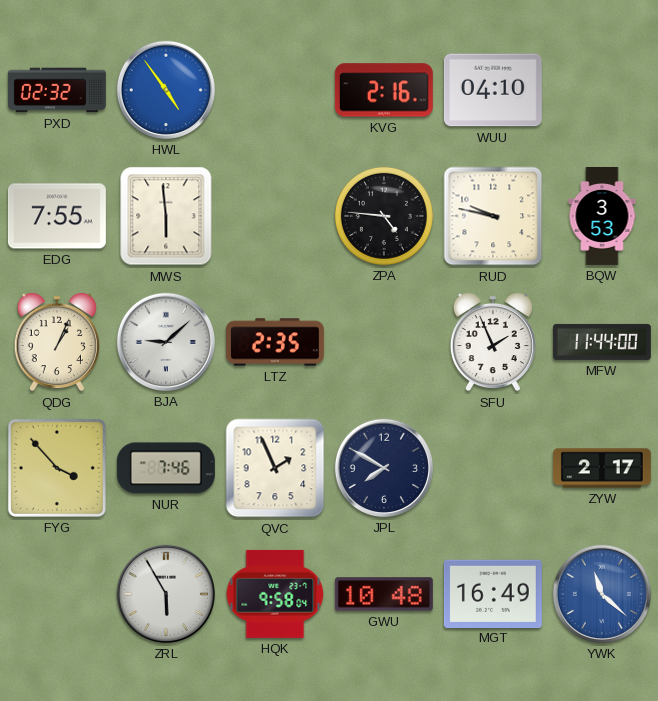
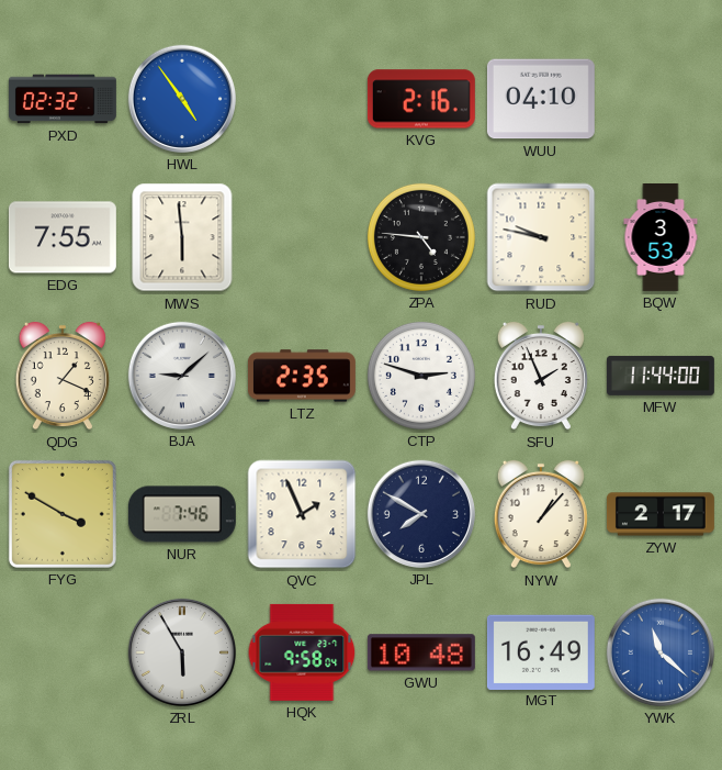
QDG: 1:04 -> 1:19
CTP: none -> 2:48
FYG: 3:53 -> 3:50
NYW: none -> 1:07
